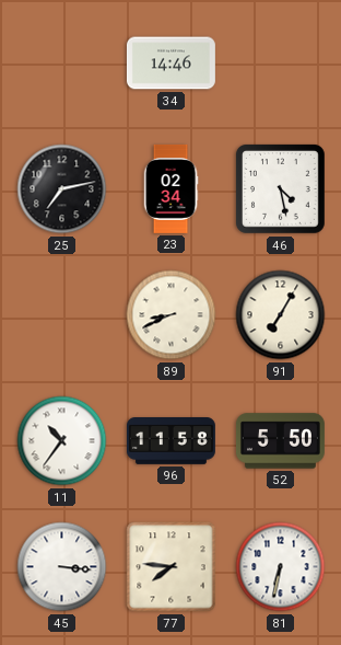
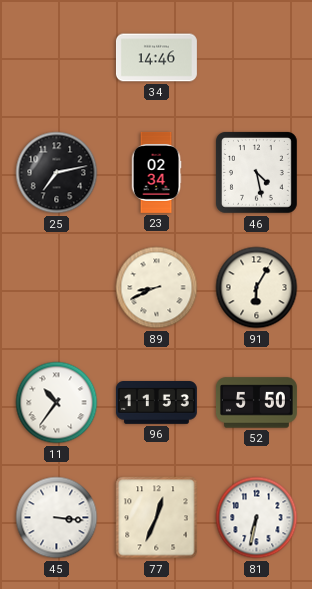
91: 7:05 -> 6:05
96: 11:58 -> 11:53
77: 7:46 -> 12:34
